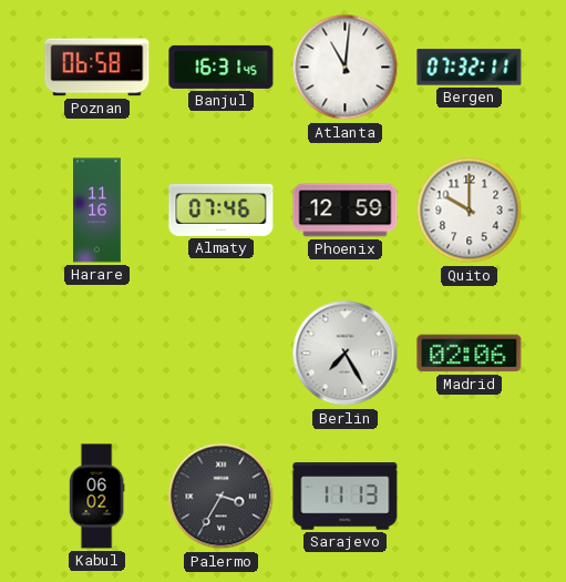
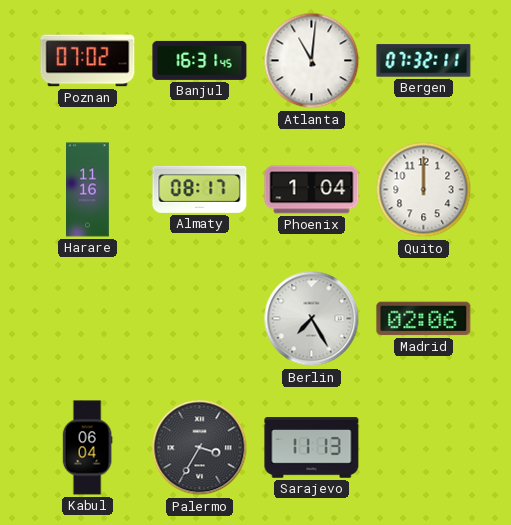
Poznan: 06:58 -> 07:02
Almaty: 07:46 -> 08:17
Phoenix: 12:59 -> 1:04
Quito: 10:00 -> 12:00
Kabul: 06:02 -> 06:04
